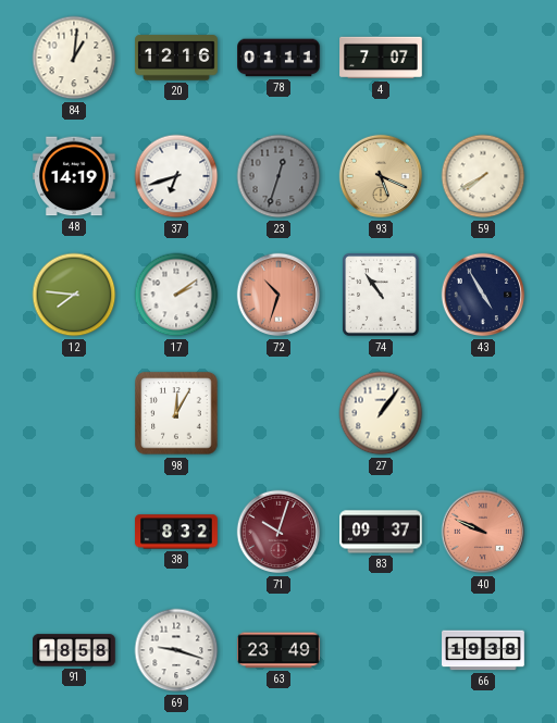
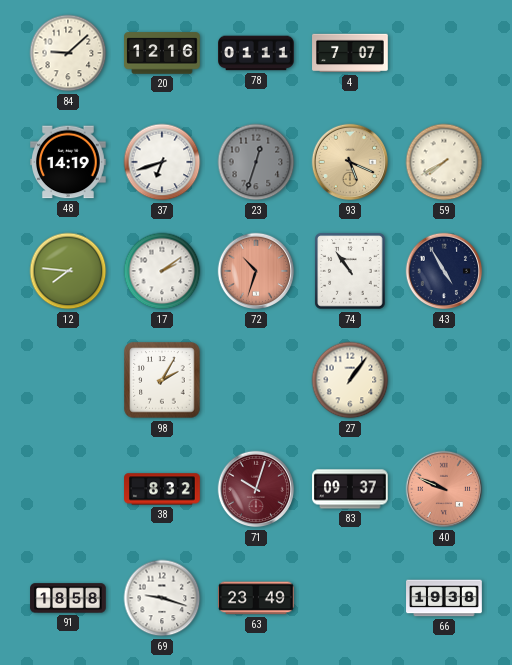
84: 1:01 -> 9:08
98: 12:05 -> 2:05
